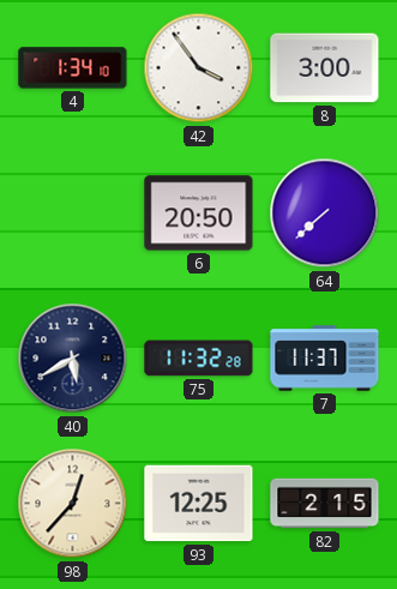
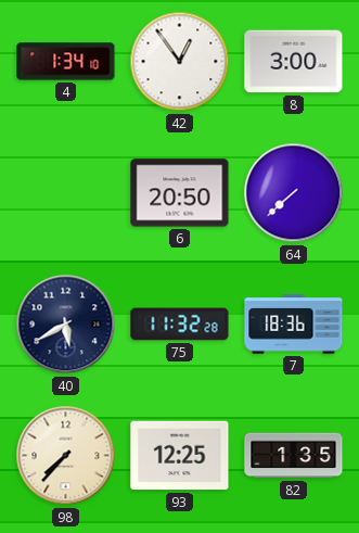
42: 3:54 -> 12:54
7: 11:37 -> 18:36
98: 12:37 -> 7:37
82: 2:15 -> 1:35
